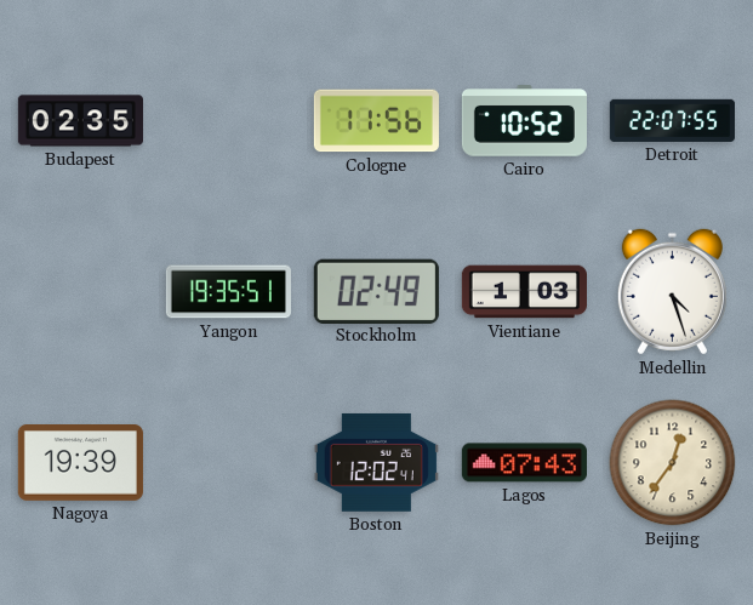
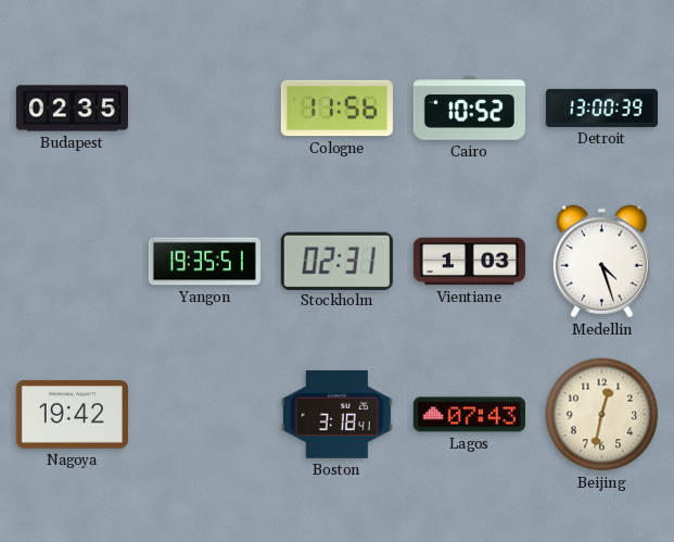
Detroit: 22:07 -> 13:00
Stockholm: 02:49 -> 02:31
Nagoya: 19:39 -> 19:42
Boston: 12:02 -> 3:18
Beijing: 12:36 -> 12:32
